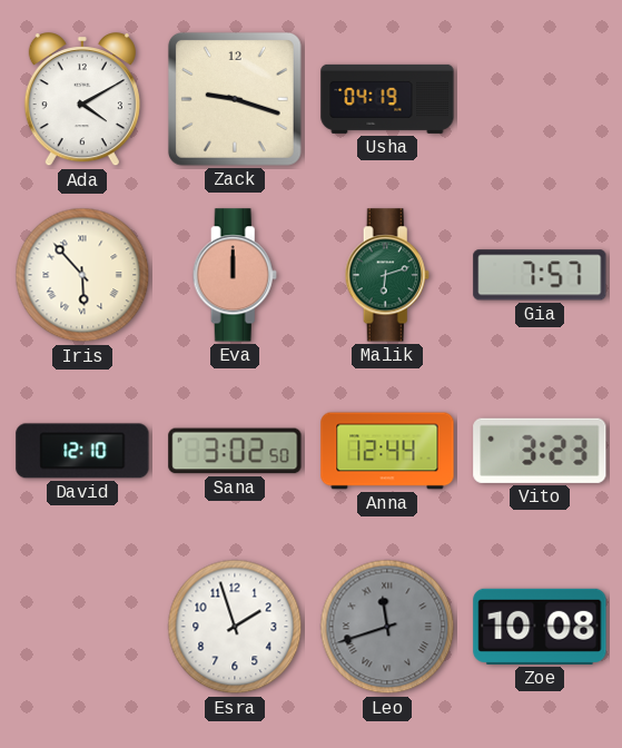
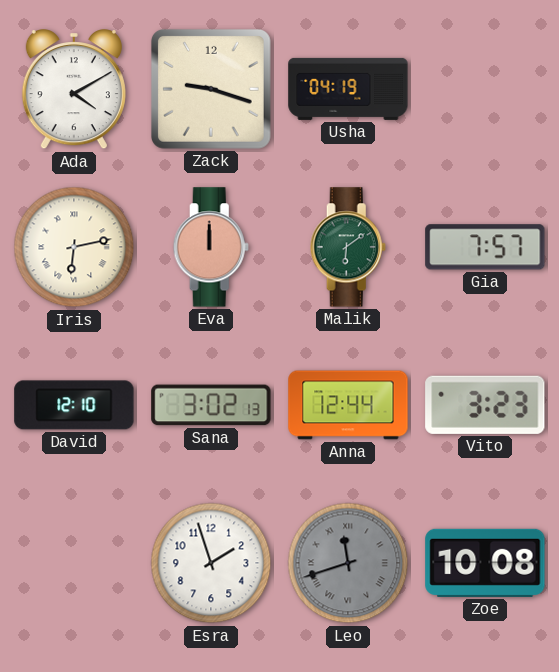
Iris: 5:53 -> 6:13
Malik: 6:12 -> 6:09
Sana: 3:02:50 -> 3:02:13
